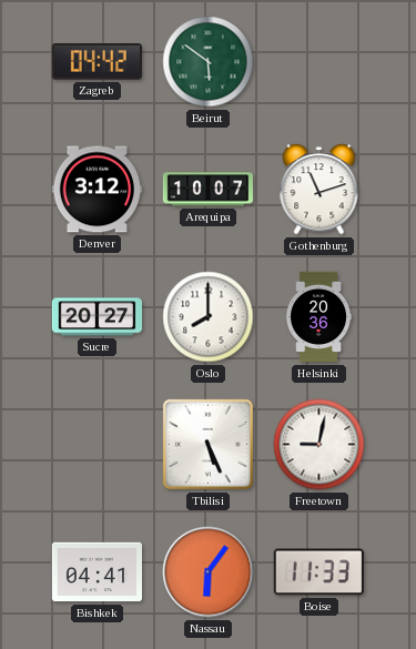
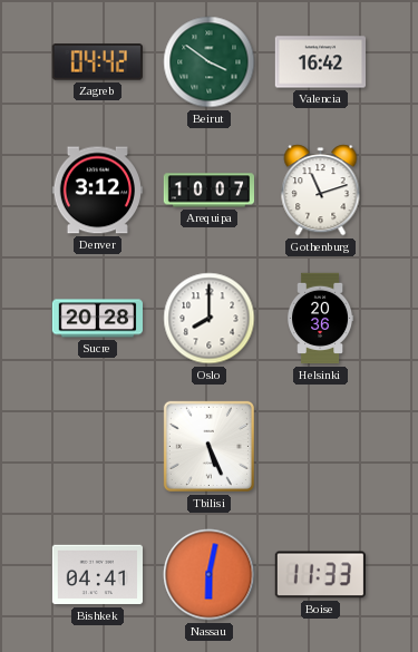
Beirut: 5:51 -> 3:51
Valencia: none -> 16:42
Sucre: 20:27 -> 20:28
Freetown: 9:02 -> none
Nassau: 6:06 -> 6:02
